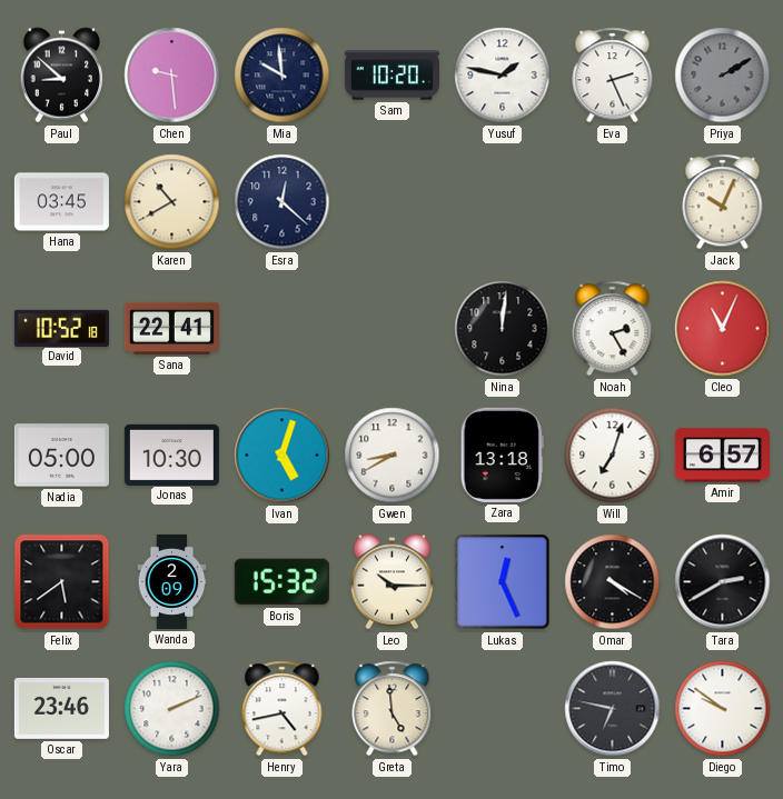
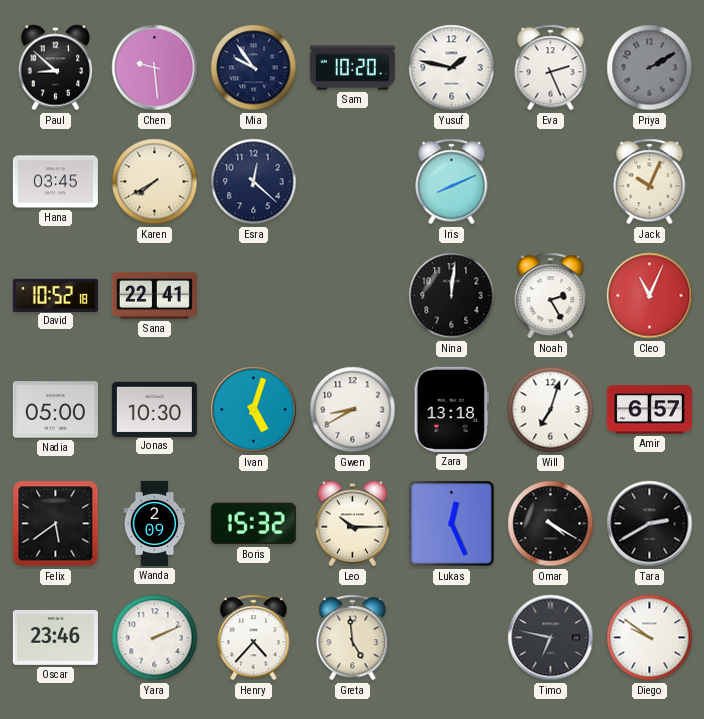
Mia: 9:59 -> 9:54
Karen: 10:40 -> 7:40
Iris: none -> 8:11
Henry: 4:43 -> 4:37
